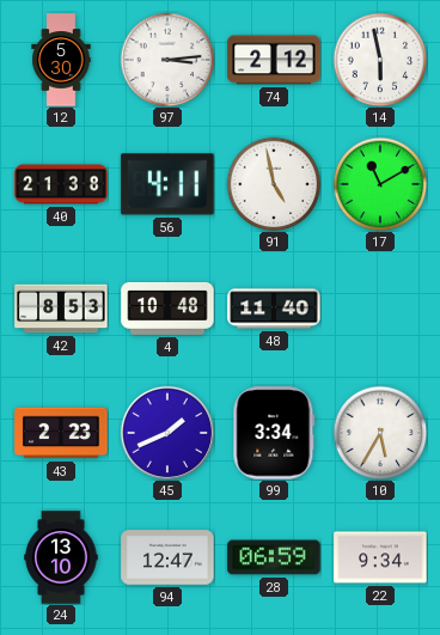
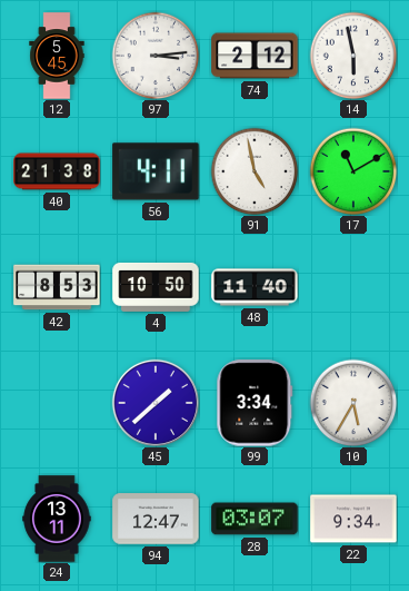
12: 5:30 -> 5:45
4: 10:48 -> 10:50
43: 2:23 -> none
45: 1:41 -> 1:38
24: 13:10 -> 13:11
28: 06:59 -> 03:07
